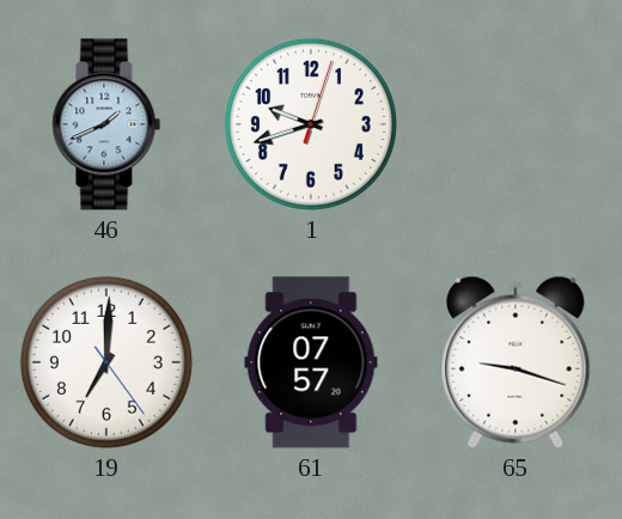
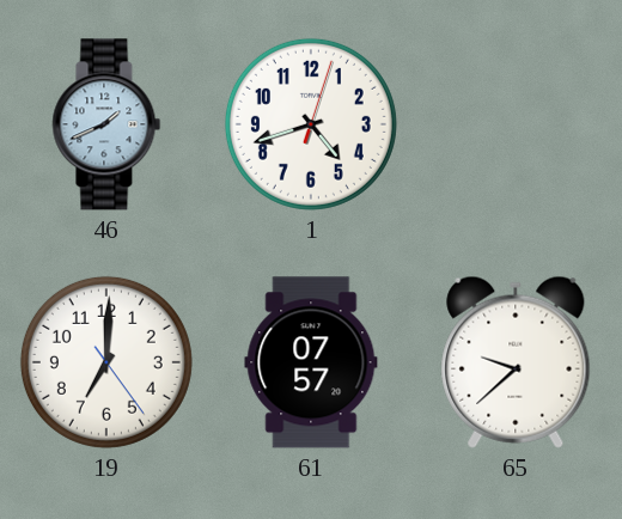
1: 9:42 -> 4:42
65: 9:18 -> 9:38
